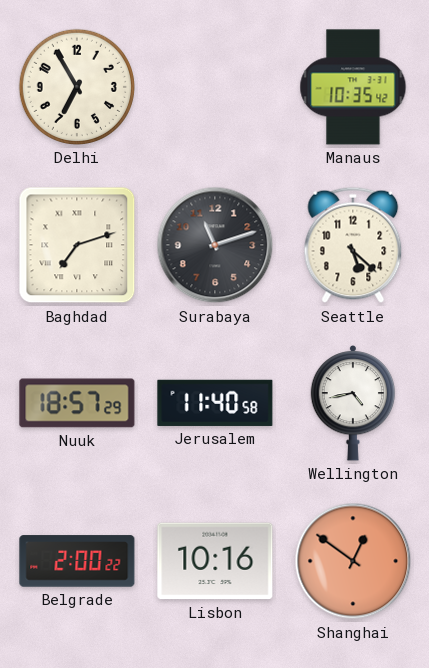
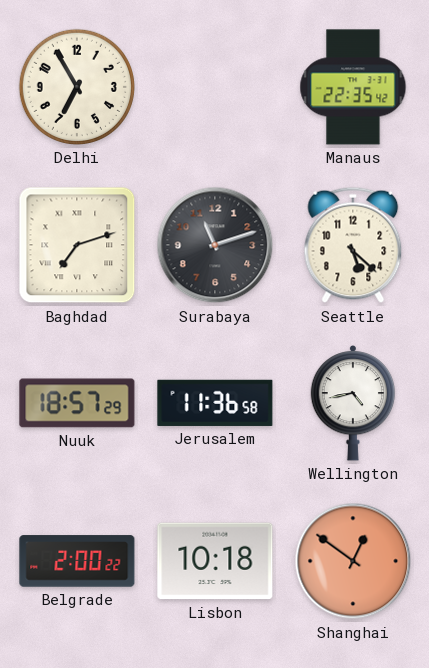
Manaus: 10:35 -> 22:35
Jerusalem: 11:40 -> 11:36
Lisbon: 10:16 -> 10:18
